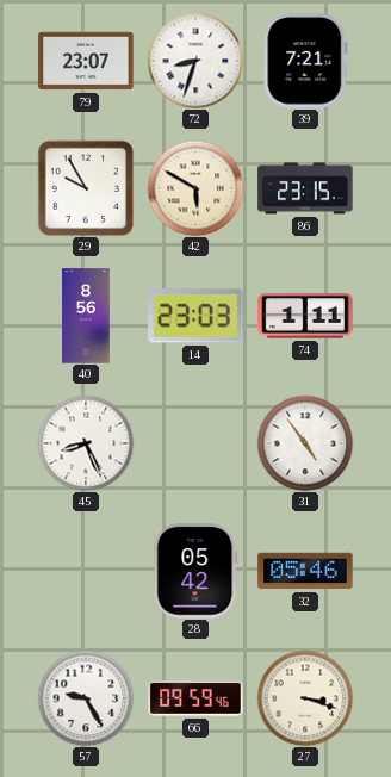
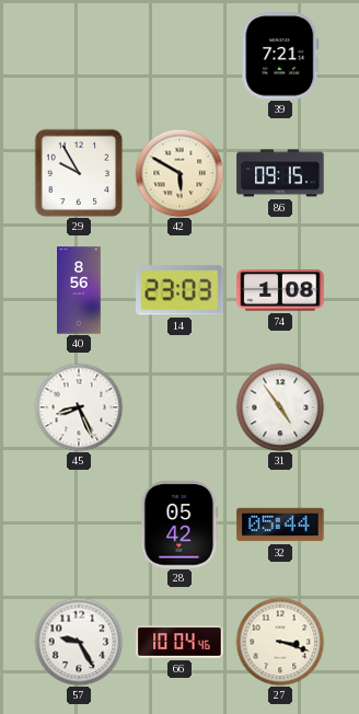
79: 23:07 -> none
72: 8:33 -> none
86: 23:15 -> 09:15
74: 1:11 -> 1:08
32: 05:46 -> 05:44
66: 09:59 -> 10:04
